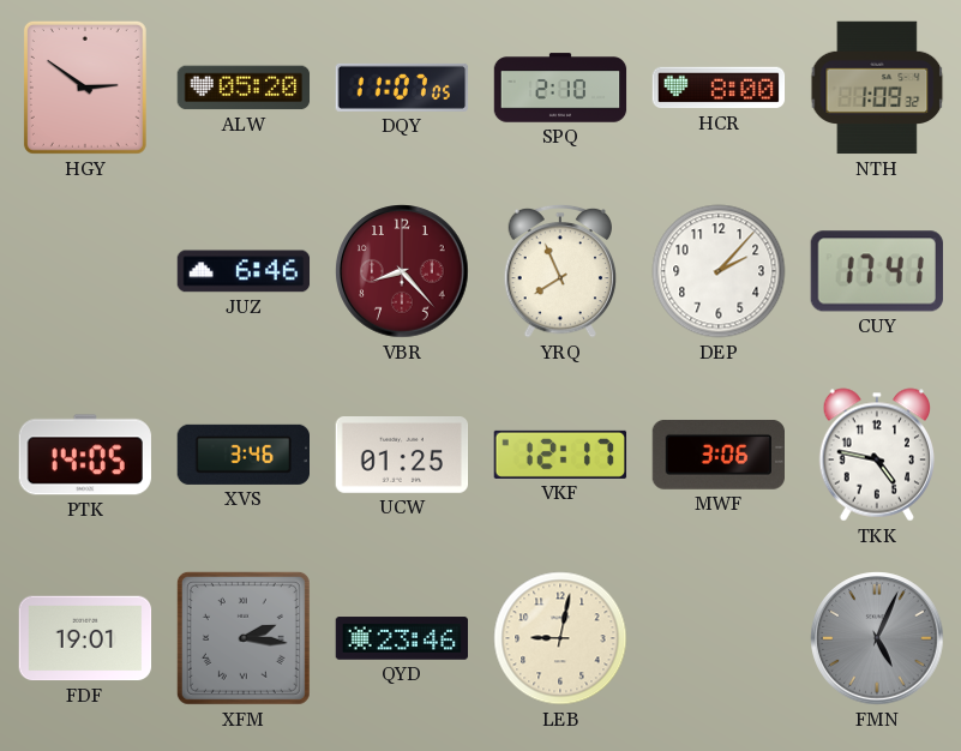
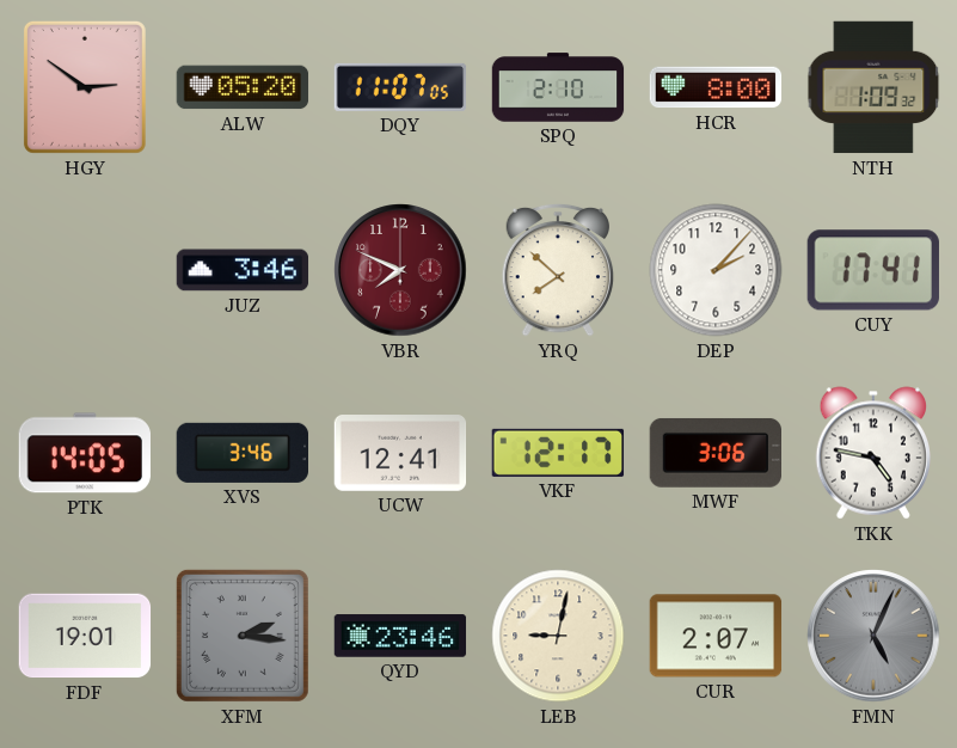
JUZ: 6:46 -> 3:46
VBR: 8:23 -> 7:49
YRQ: 7:56 -> 7:52
UCW: 01:25 -> 12:41
CUR: none -> 2:07
